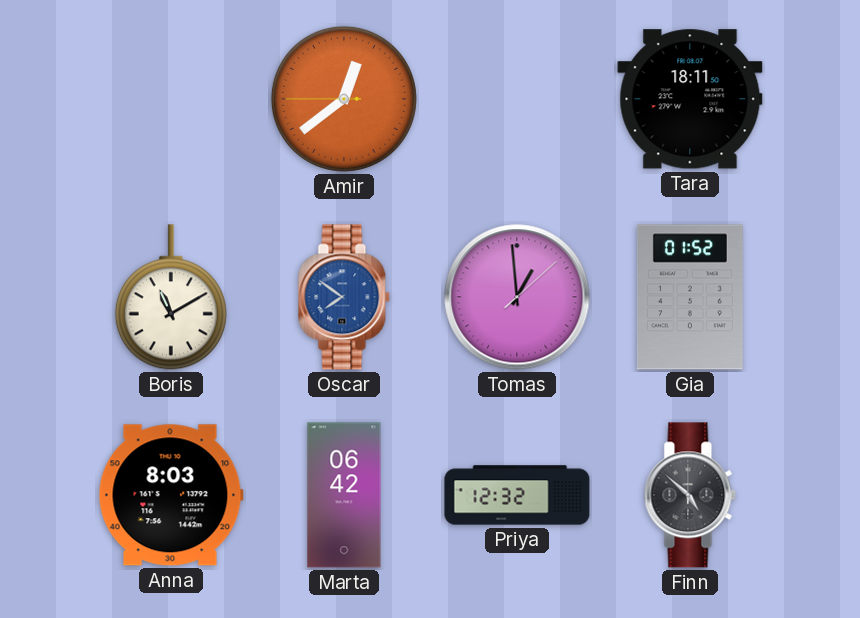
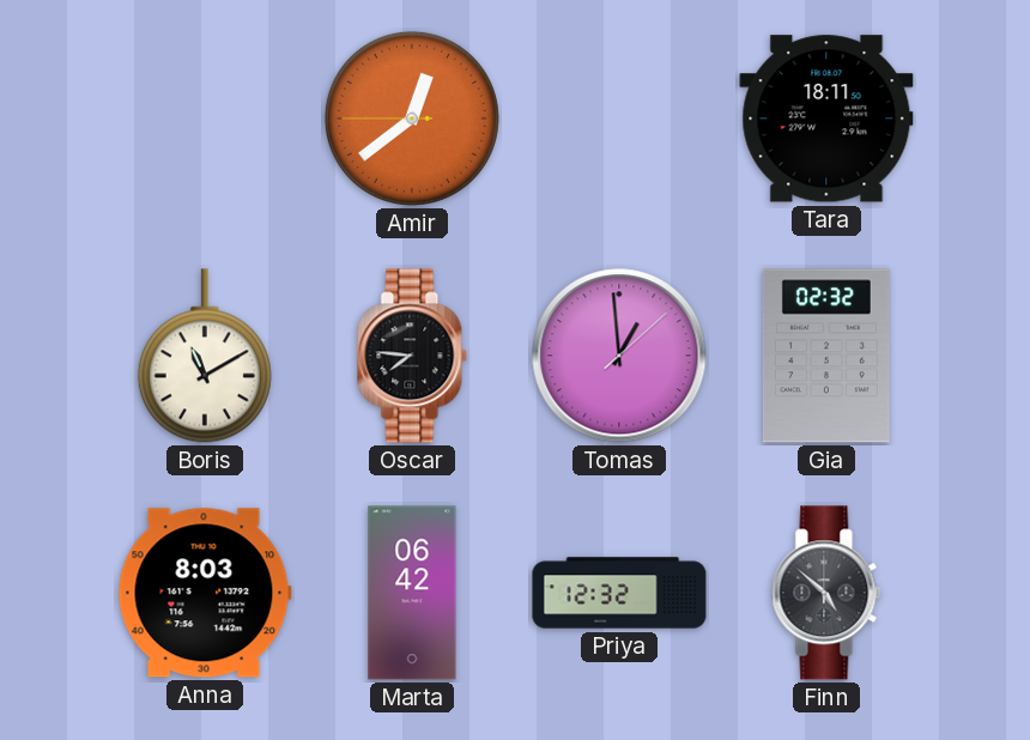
Oscar: 7:51 -> 7:46
Oscar dial: blue -> black
Gia: 01:52 -> 02:32
